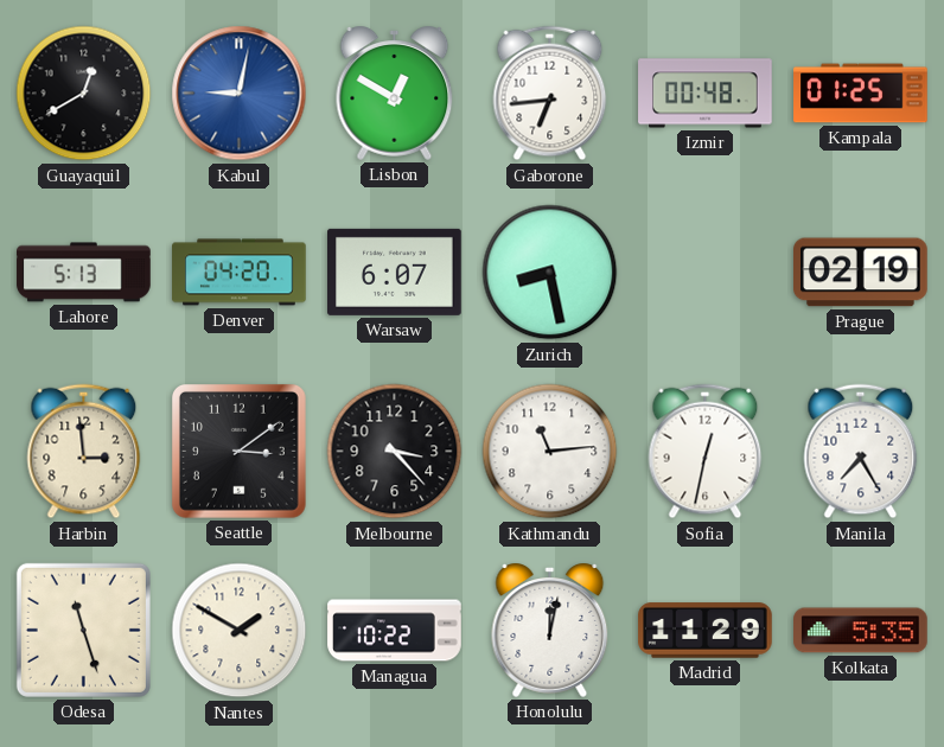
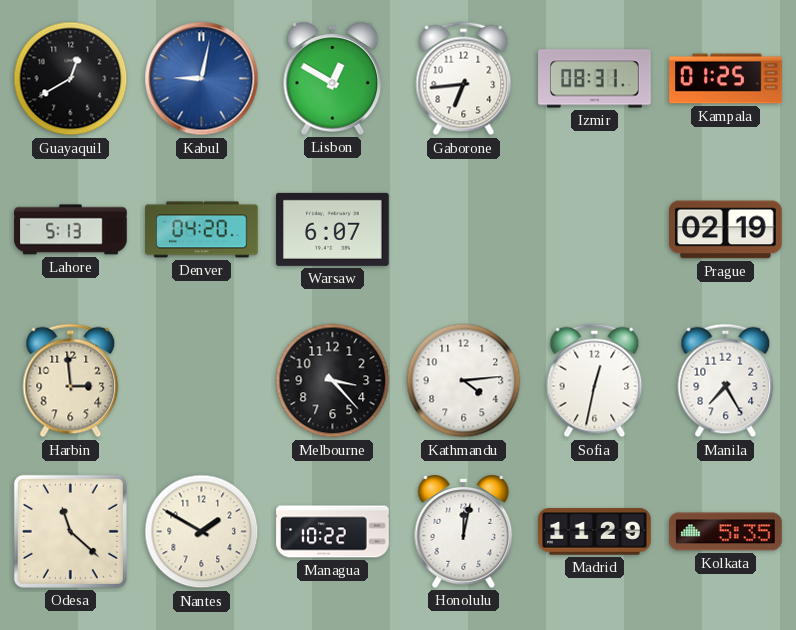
Izmir: 00:48 -> 08:31
Zurich: 8:28 -> none
Seattle: 3:09 -> none
Kathmandu: 11:14 -> 4:14
Odesa: 11:27 -> 11:22
